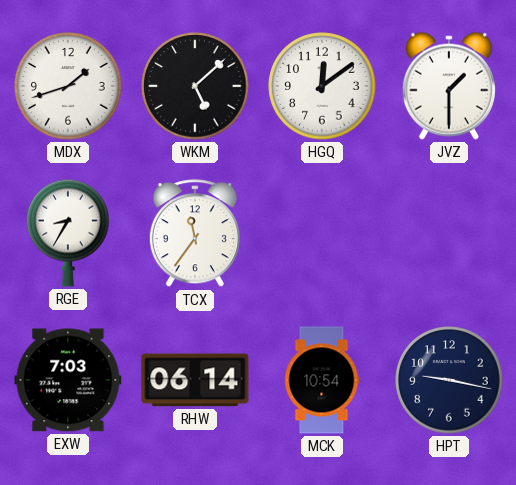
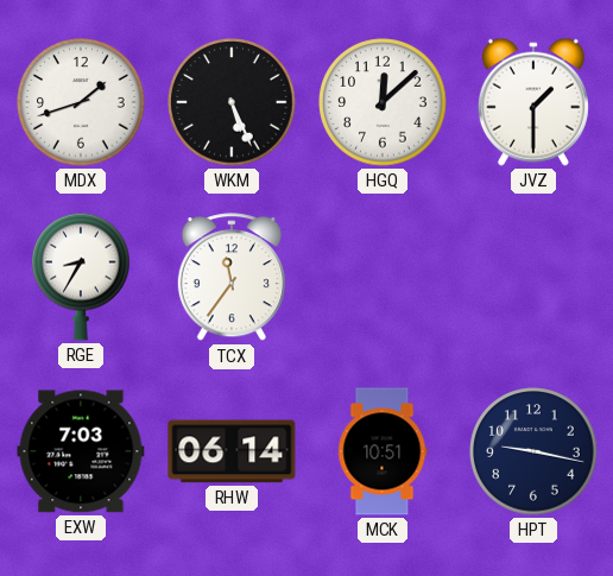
WKM: 5:08 -> 5:26
HGQ: 12:09 -> 12:08
MCK: 10:54 -> 10:51
